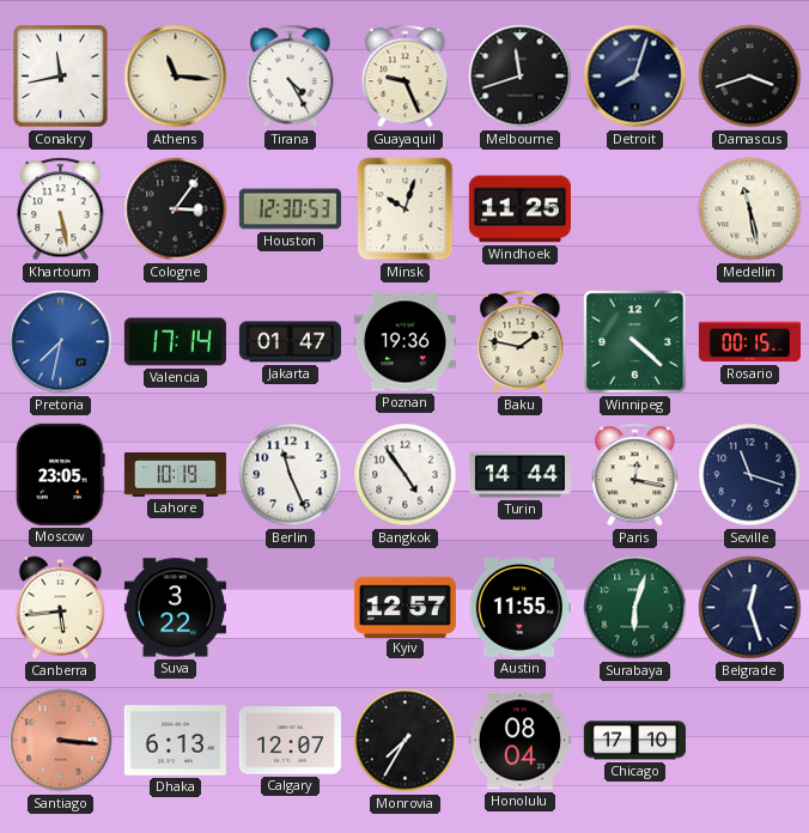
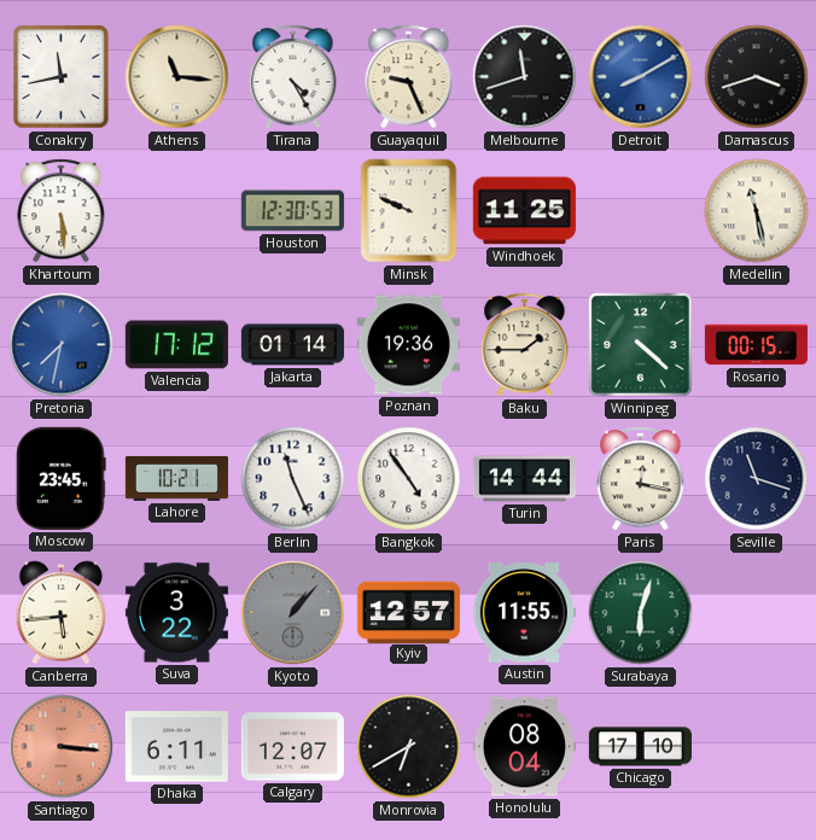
Detroit: 8:03 -> 8:10
Detroit dial: navy -> blue
Khartoum: 5:28 -> 5:29
Cologne: 3:06 -> none
Minsk: 10:03 -> 9:49
Valencia: 17:14 -> 17:12
Jakarta: 01:47 -> 01:14
Baku: 1:47 -> 1:45
Moscow: 23:05 -> 23:45
Lahore: 10:19 -> 10:21
Kyoto: none -> 1:07
Belgrade: 12:27 -> none
Dhaka: 6:13 -> 6:11
Monrovia: 7:35 -> 6:40
